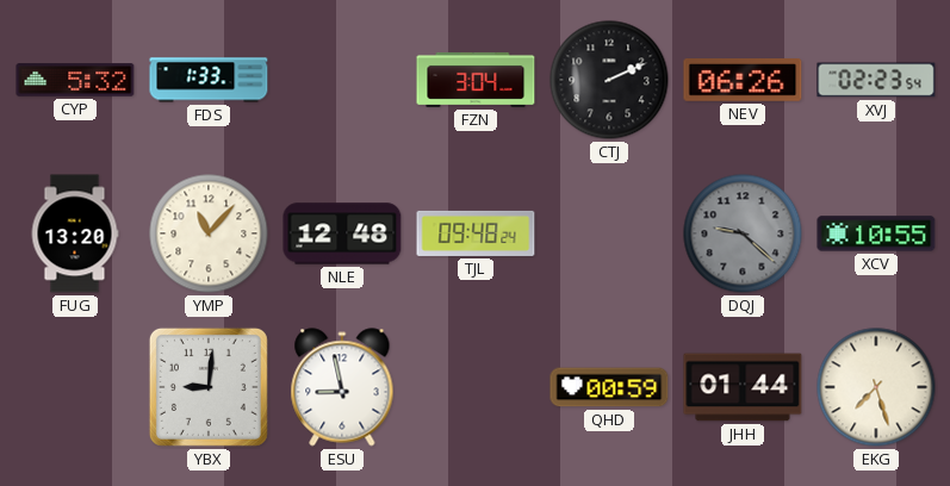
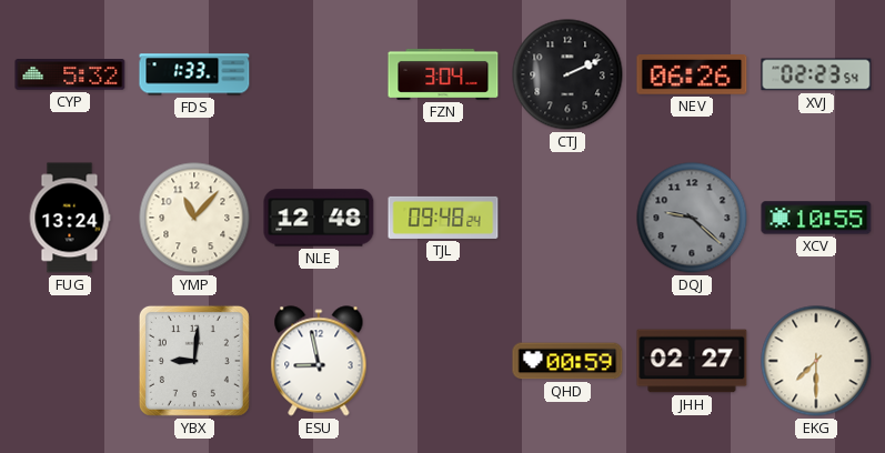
FUG: 13:20 -> 13:24
JHH: 01:44 -> 02:27
EKG: 7:27 -> 7:30
